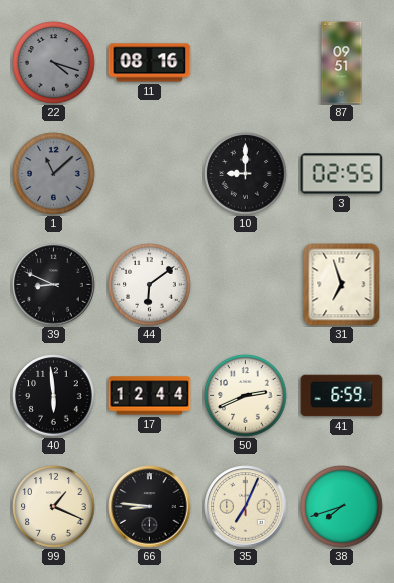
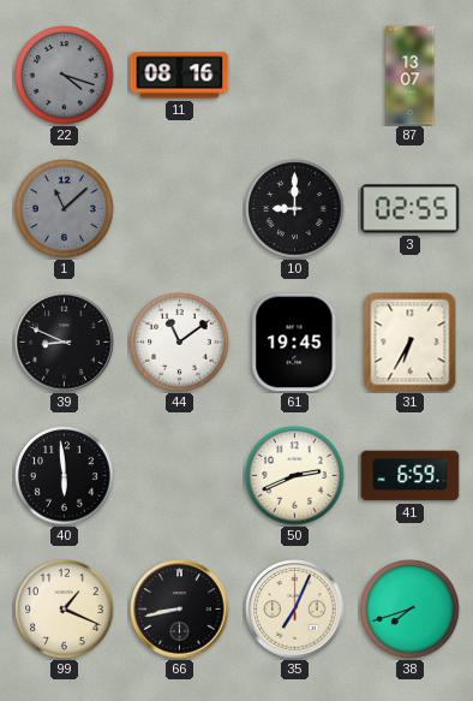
87: 09:51 -> 13:07
44: 6:09 -> 11:09
61: none -> 19:45
31: 6:57 -> 6:35
17: 12:44 -> none
66: 8:46 -> 8:43
